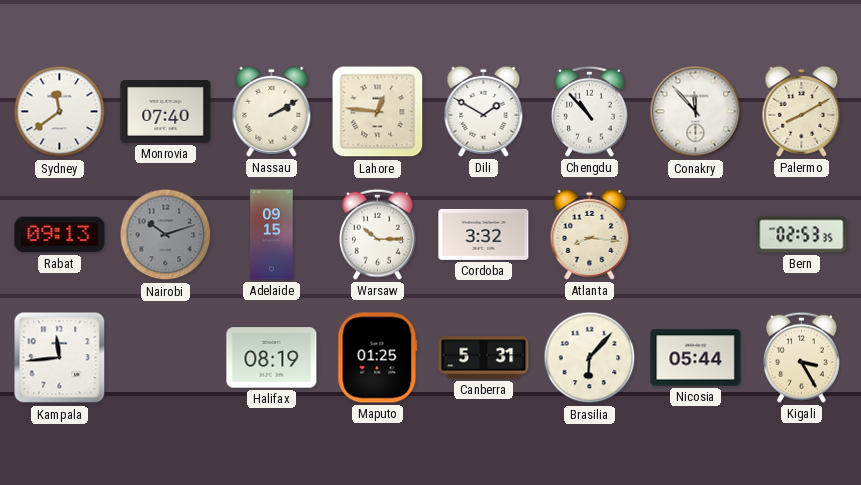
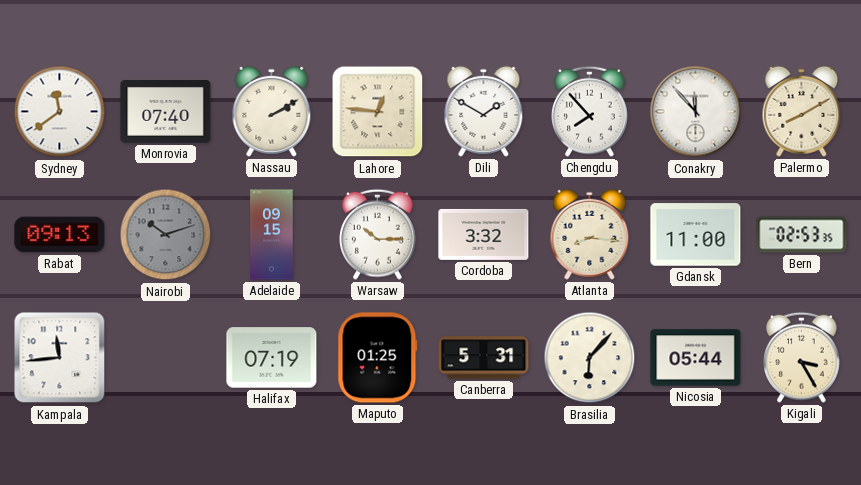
Chengdu: 10:53 -> 7:53
Gdansk: none -> 11:00
Halifax: 08:19 -> 07:19
